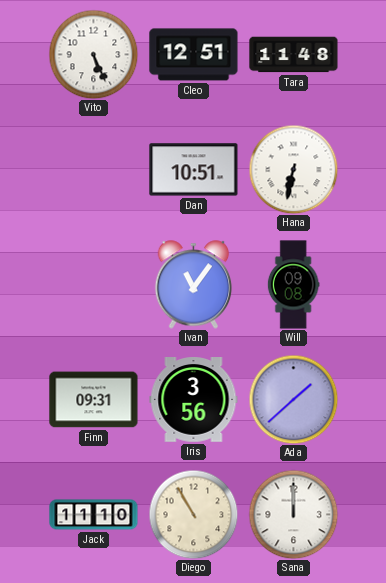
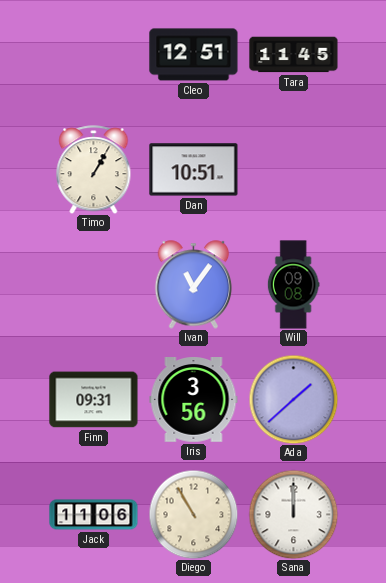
Vito: 5:26 -> none
Tara: 11:48 -> 11:45
Timo: none -> 1:05
Hana: 6:32 -> none
Jack: 11:10 -> 11:06
